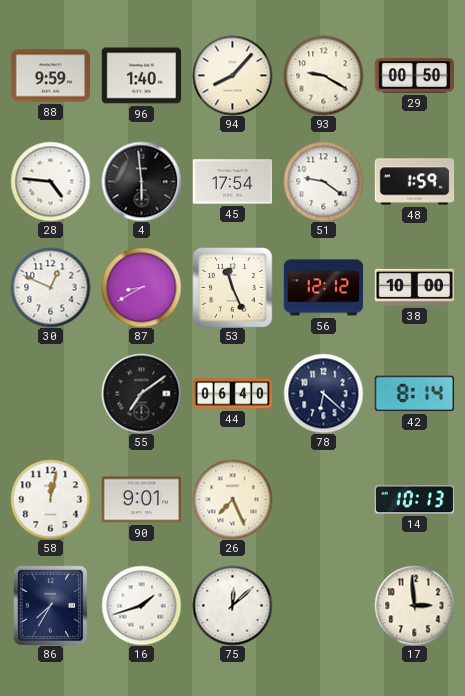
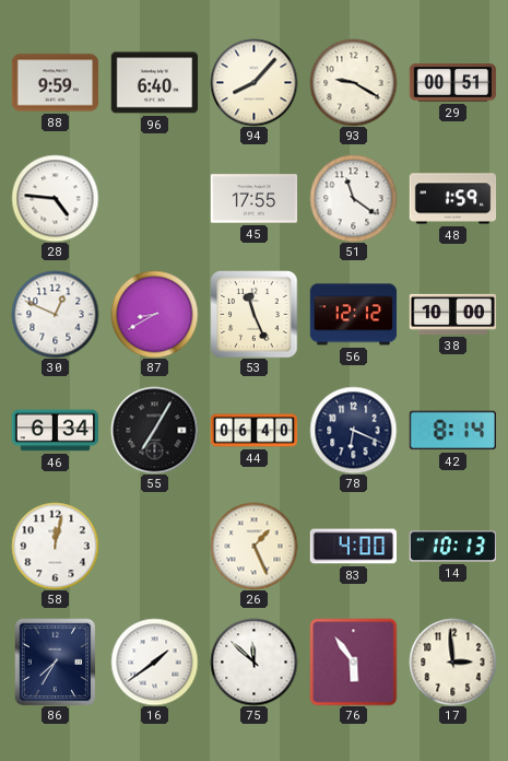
96: 1:40 -> 6:40
29: 00:50 -> 00:51
4: 5:59 -> none
45: 17:54 -> 17:55
51: 9:21 -> 11:21
46: none -> 6:34
55: 7:09 -> 7:05
78: 6:22 -> 6:19
90: 9:01 -> none
26: 7:26 -> 1:26
83: none -> 4:00
16: 1:42 -> 1:39
75: 12:08 -> 11:52
76: none -> 5:54
